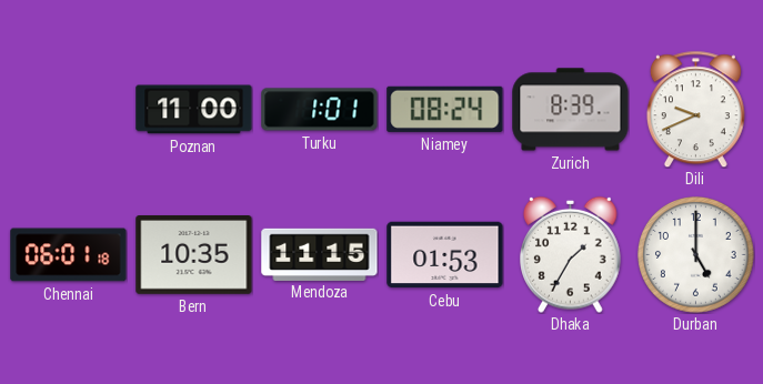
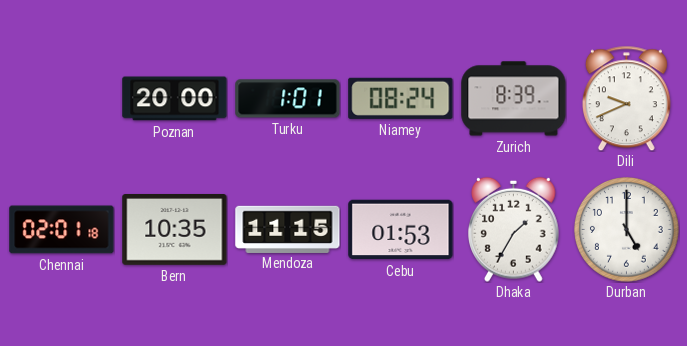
Poznan: 11:00 -> 20:00
Chennai: 06:01 -> 02:01
